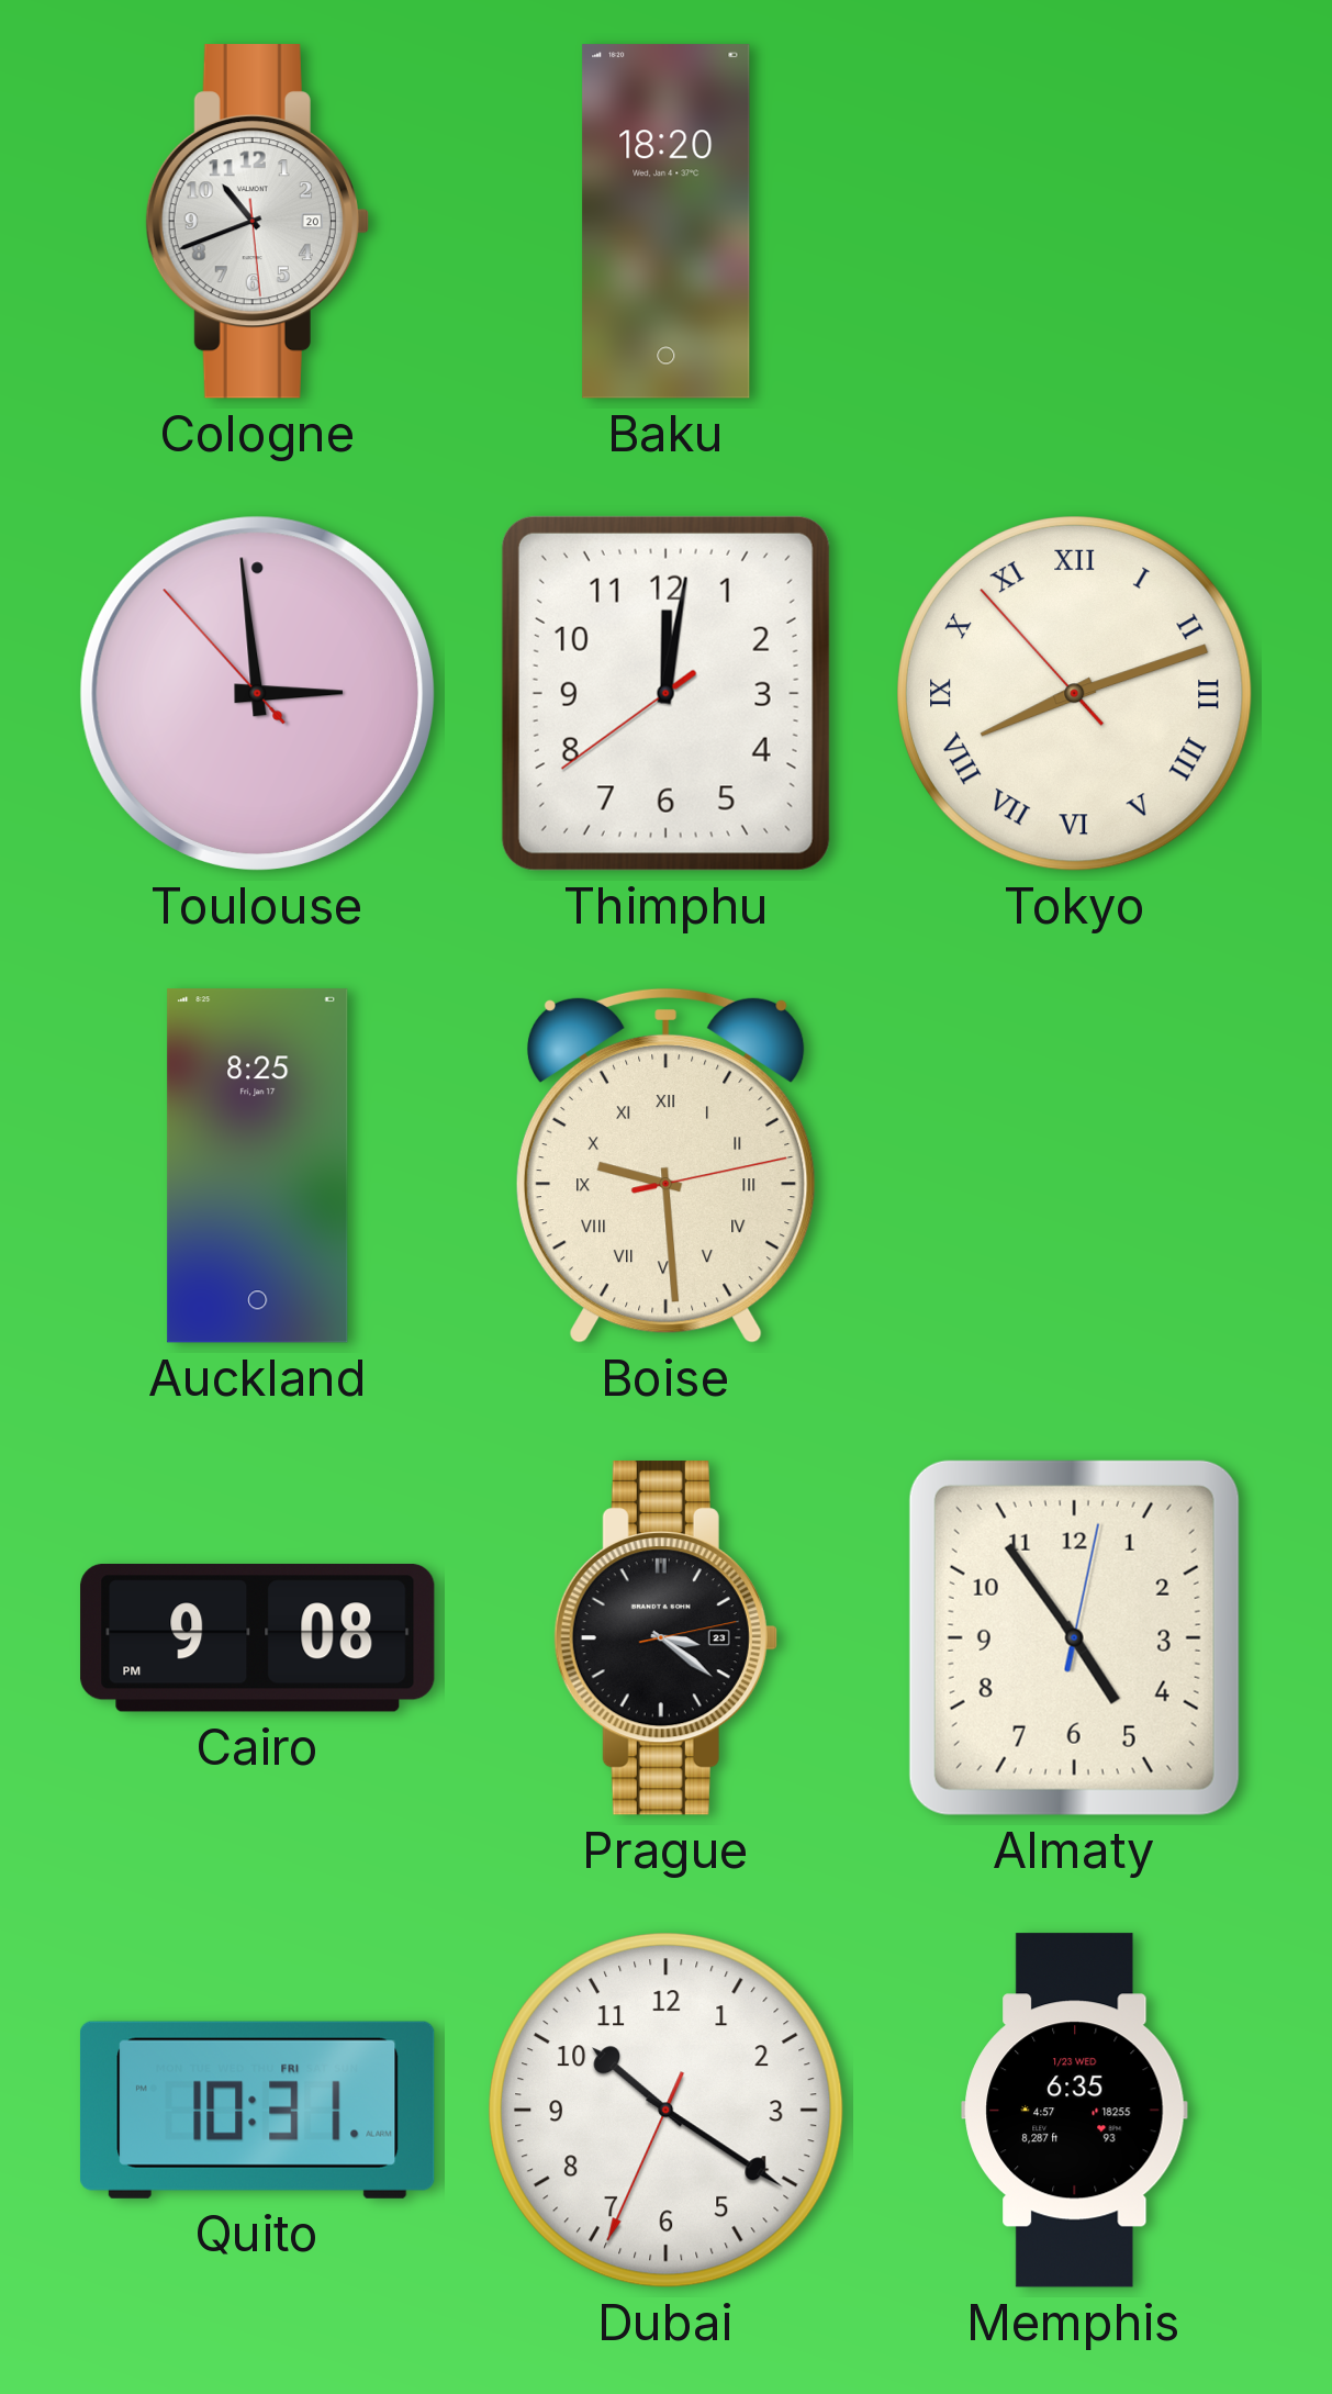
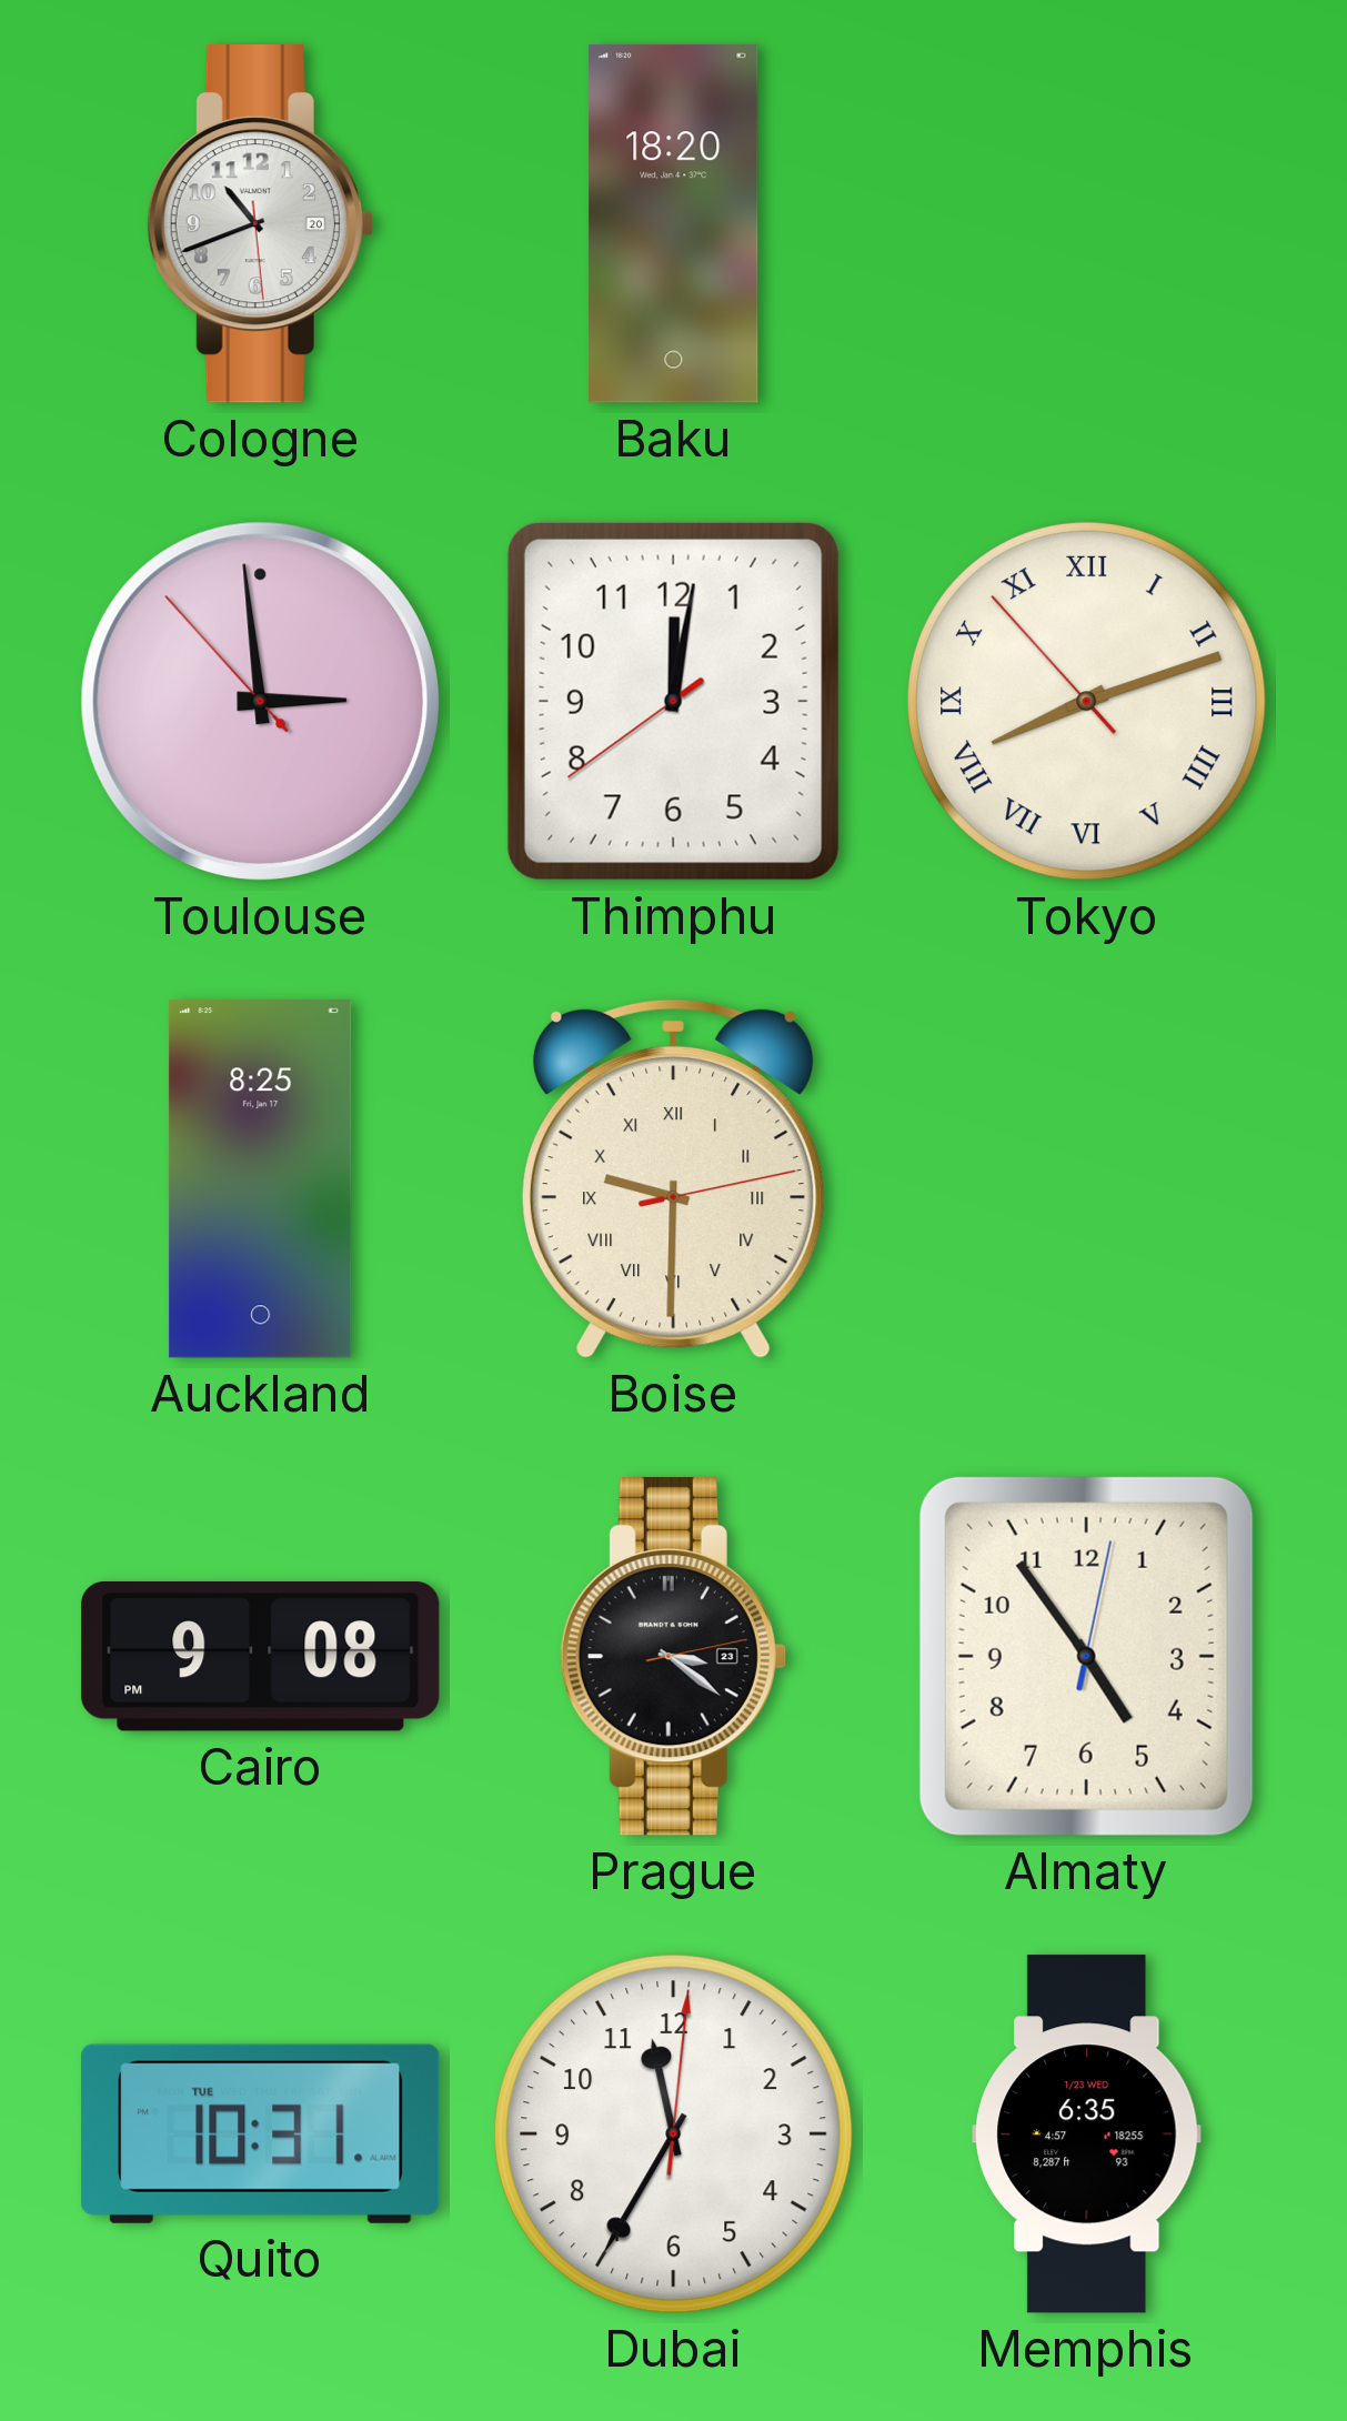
Boise: 9:29 -> 9:30
Quito date: FRI -> TUE
Dubai: 10:20 -> 11:35
